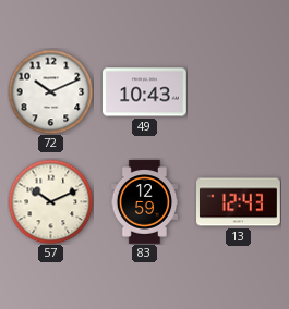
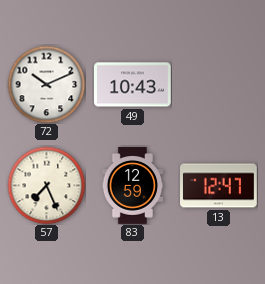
57: 10:11 -> 7:26
13: 12:43 -> 12:47
